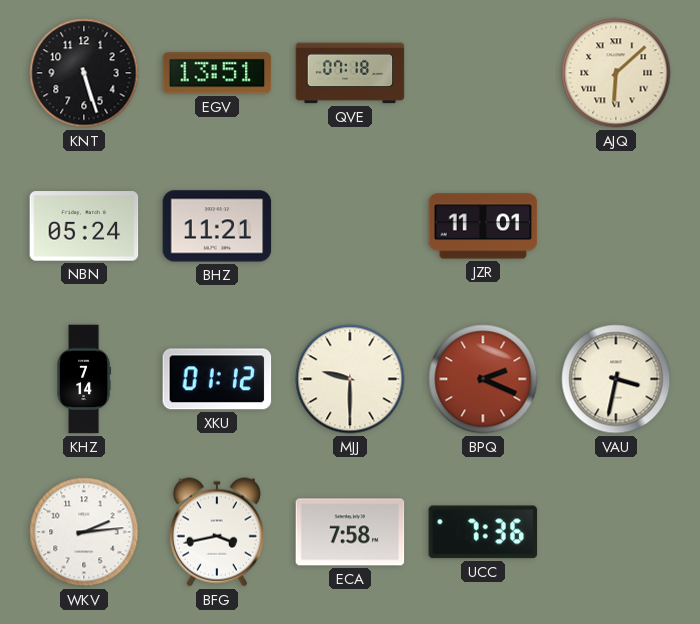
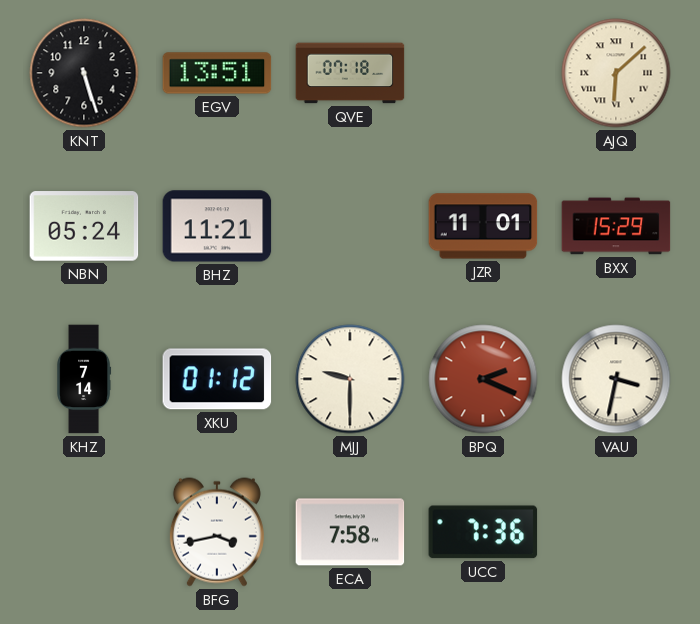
BXX: none -> 15:29
WKV: 2:14 -> none
